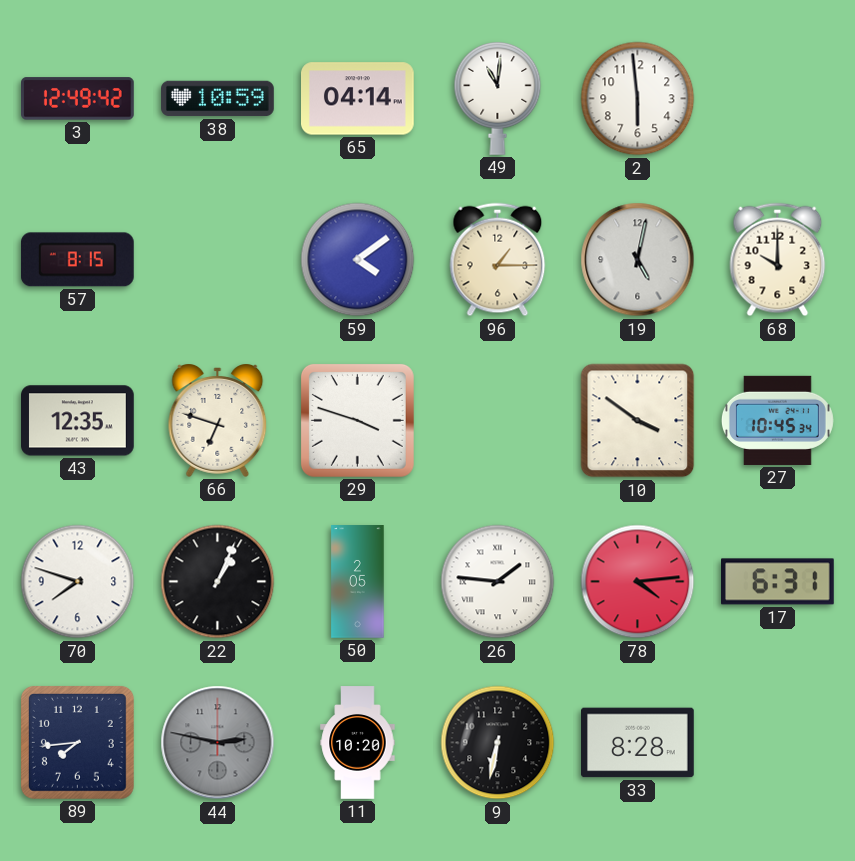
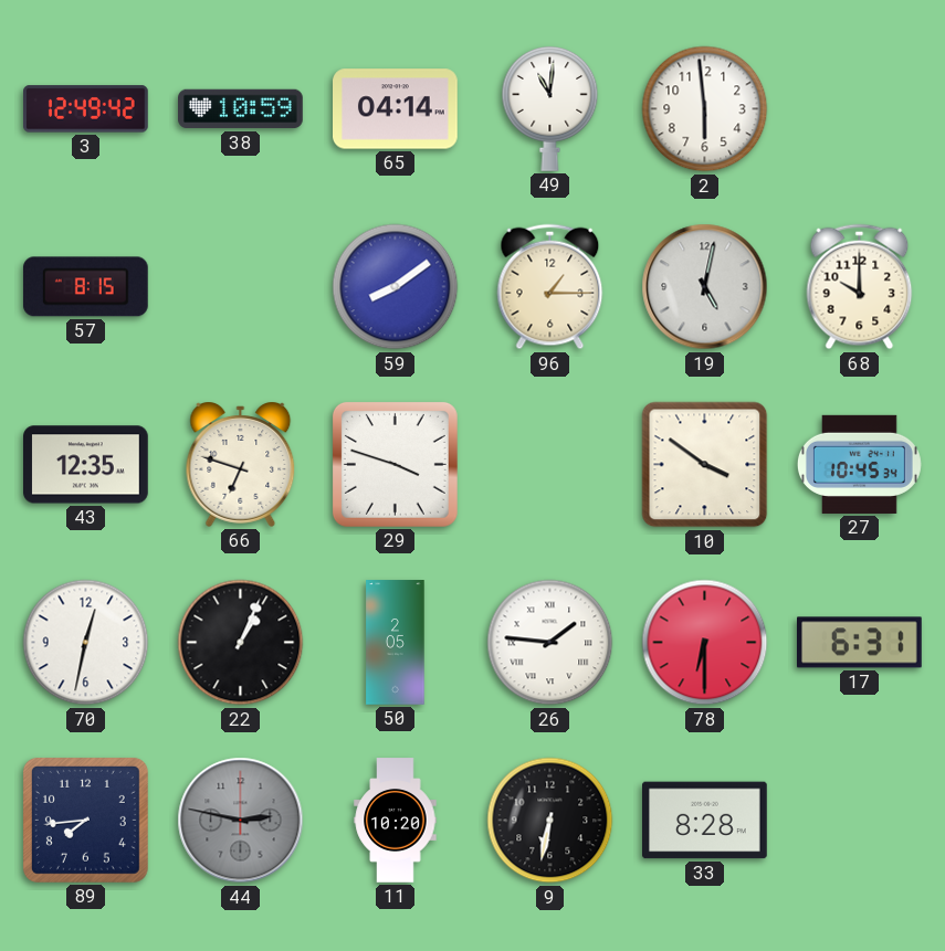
59: 4:09 -> 8:09
70: 7:48 -> 12:32
78: 4:14 -> 6:30
